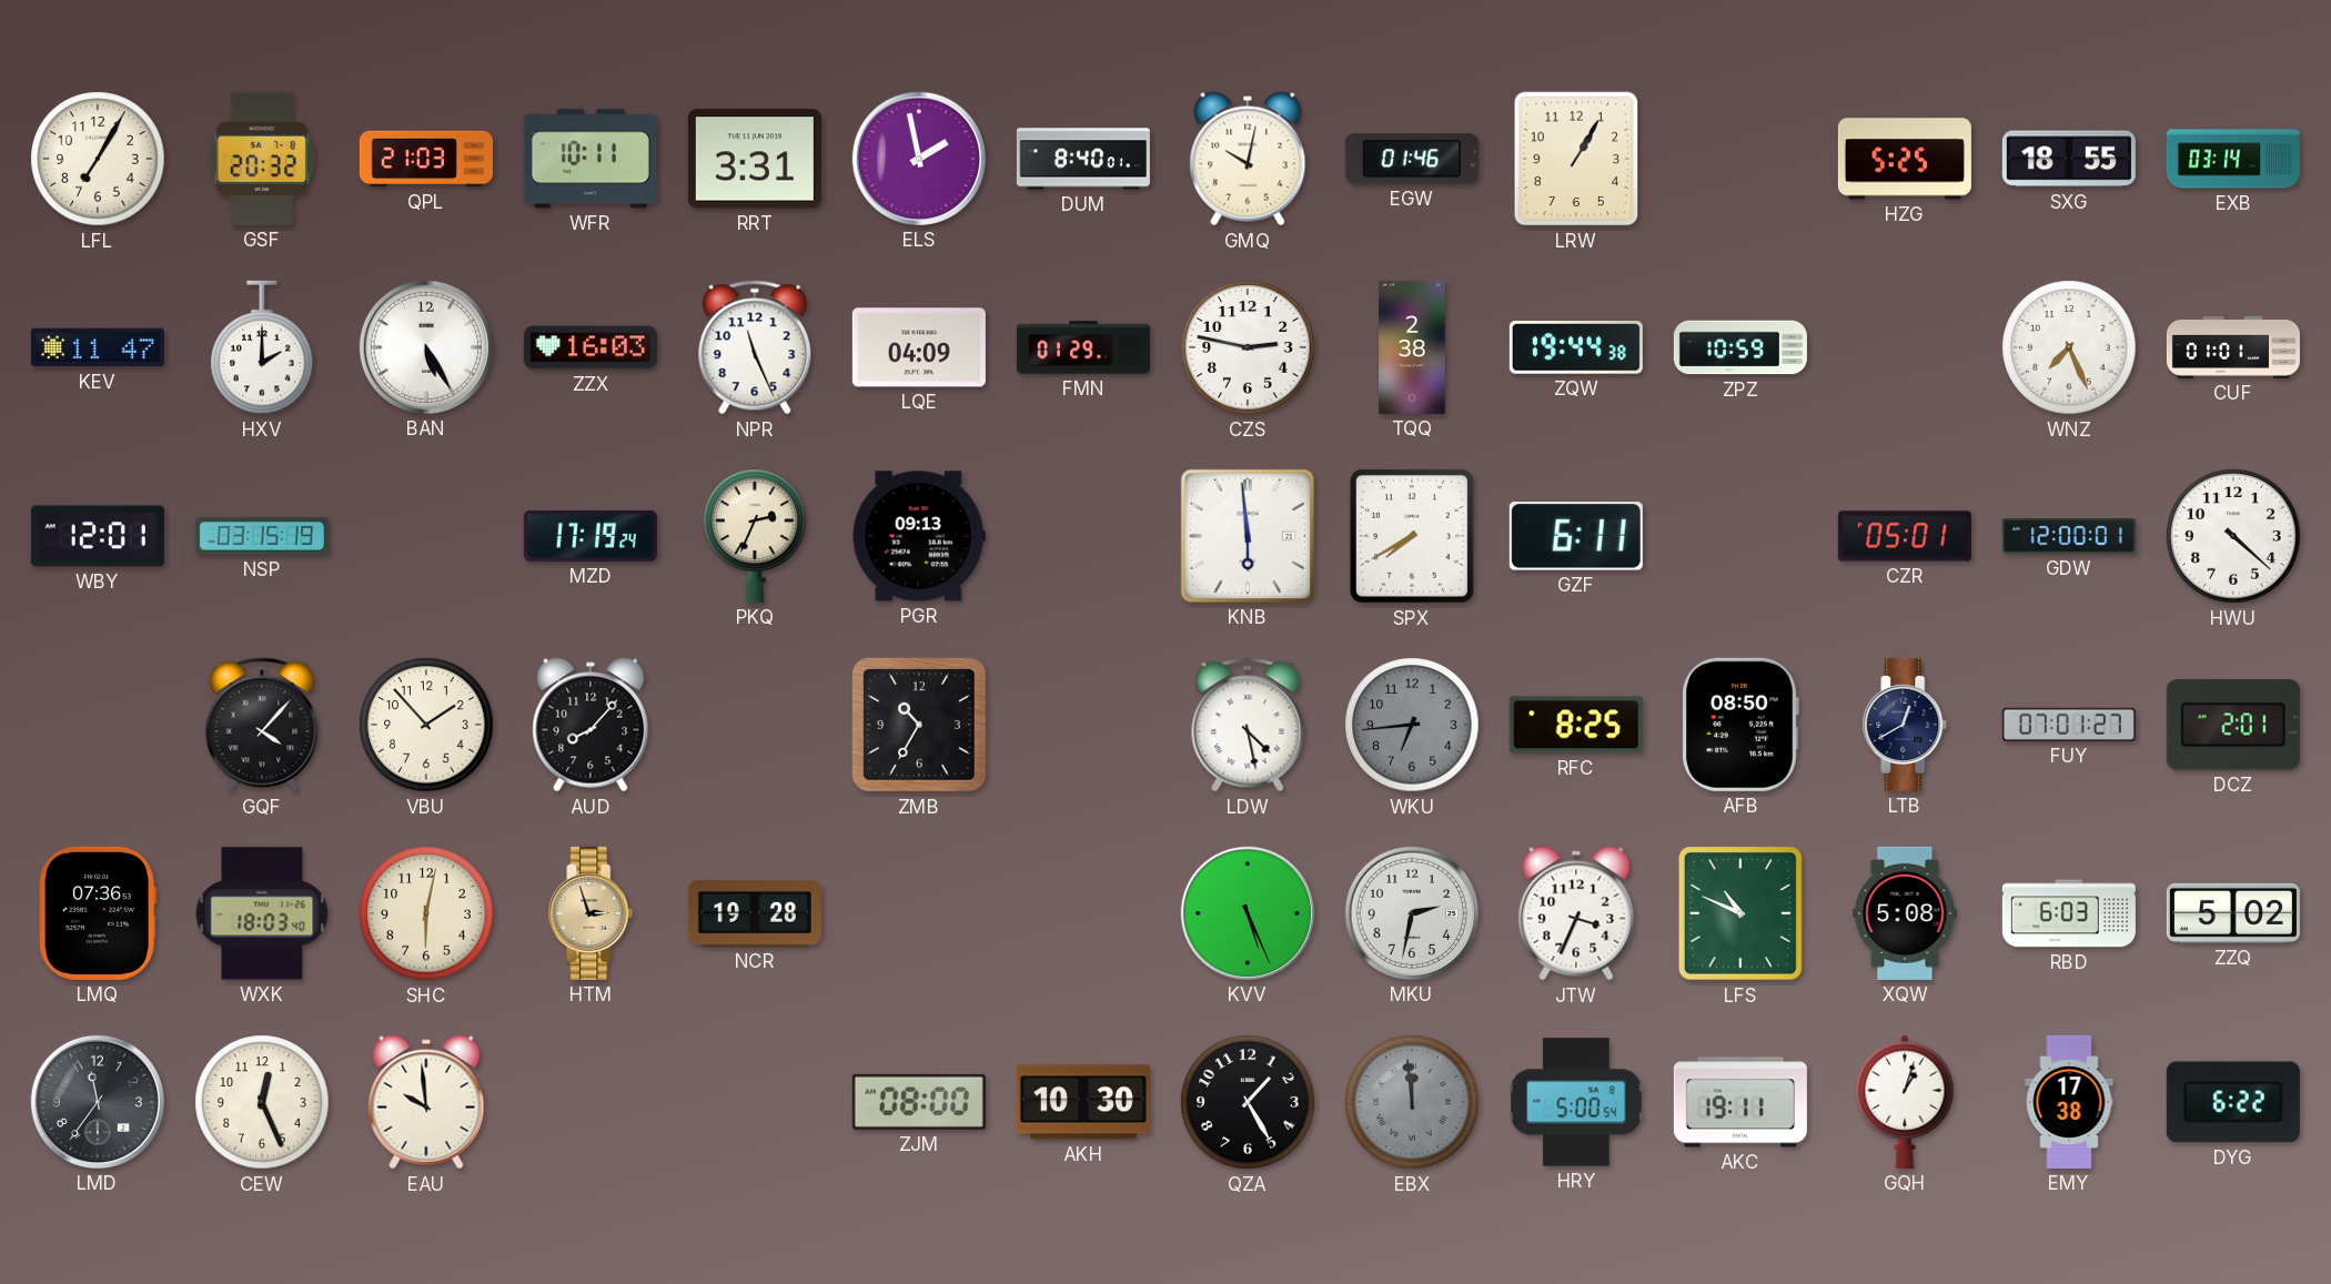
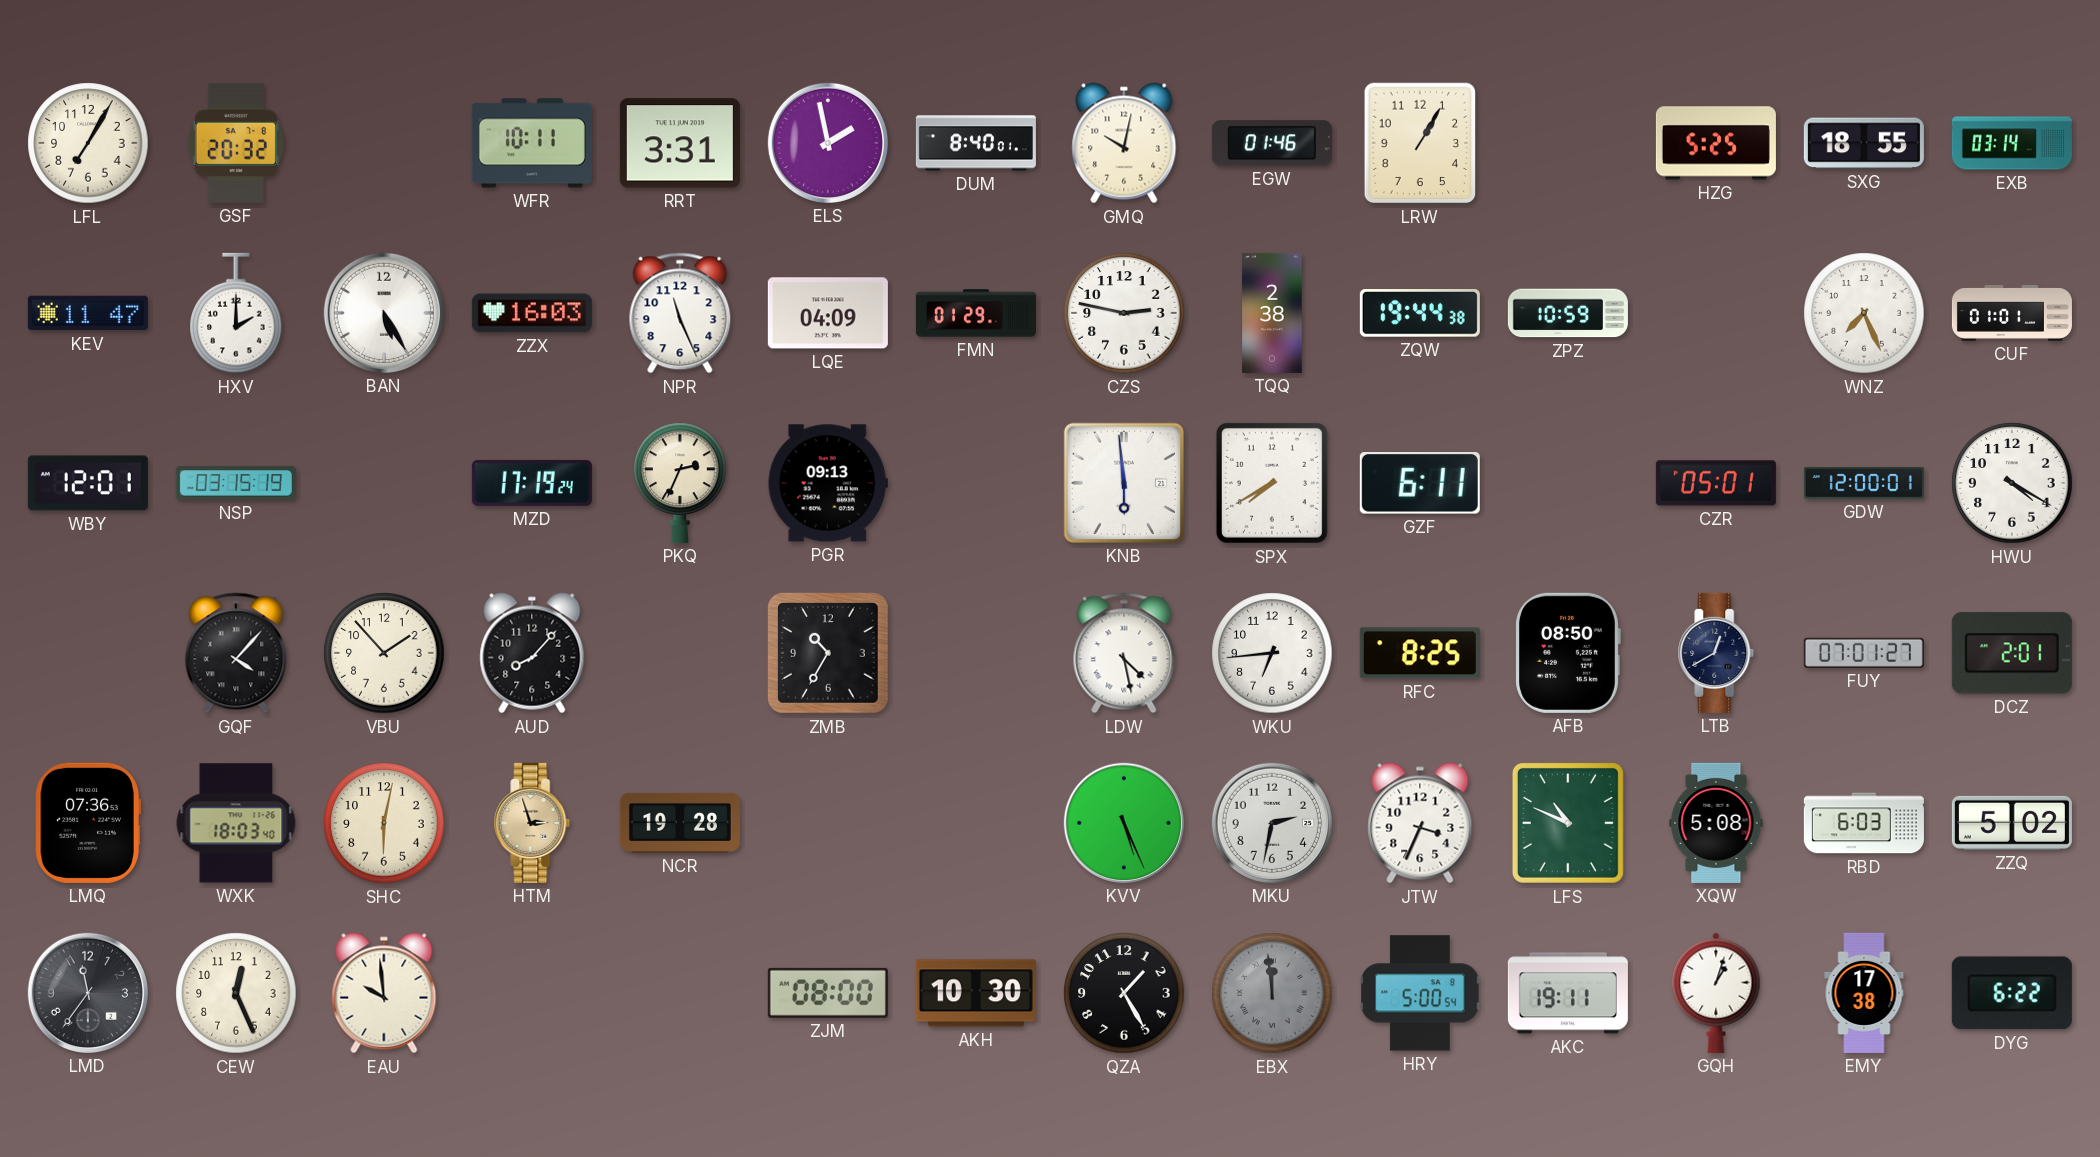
QPL: 21:03 -> none
HWU: 4:22 -> 4:20
WKU dial: grey -> white
